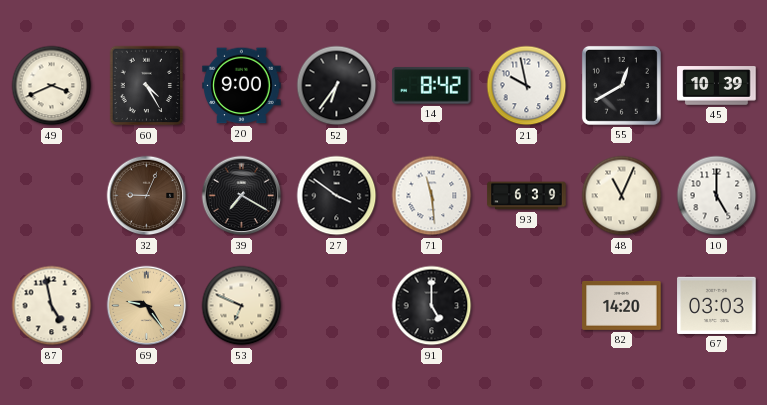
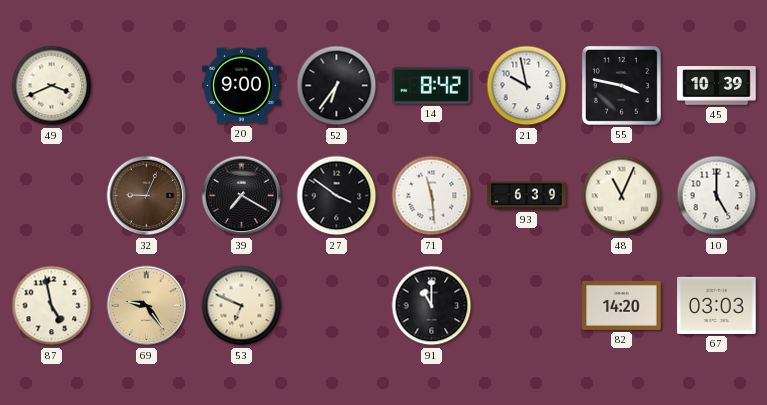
60: 4:25 -> none
55: 12:40 -> 3:47
91: 5:00 -> 11:00
